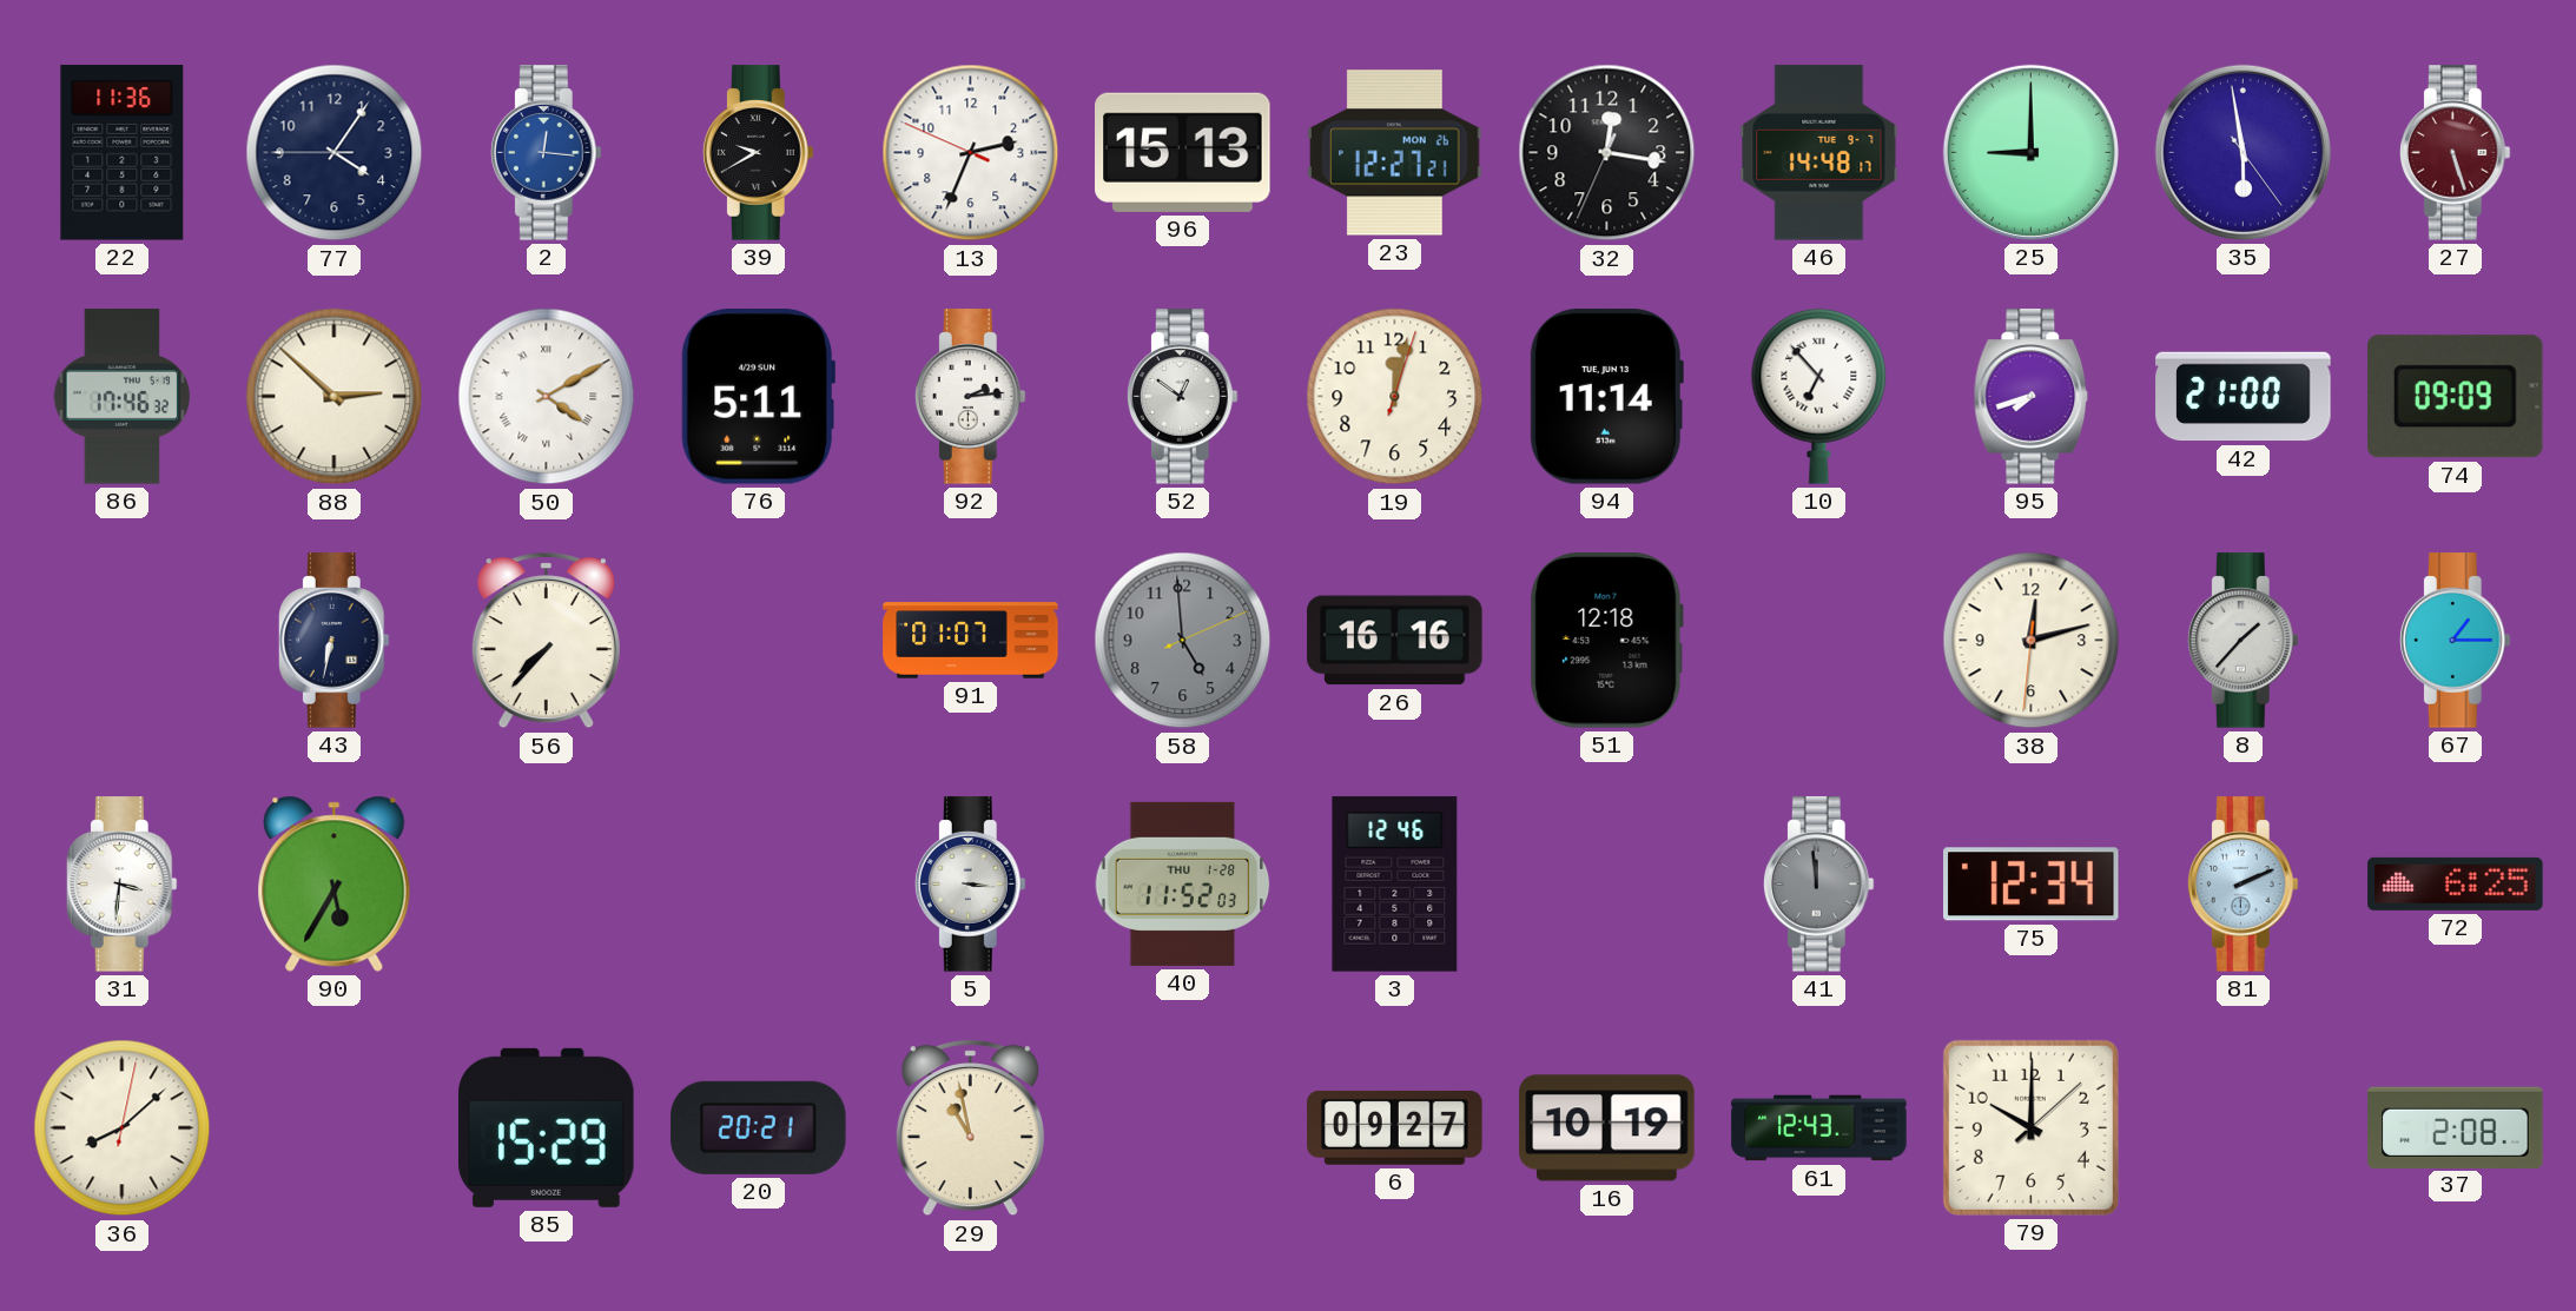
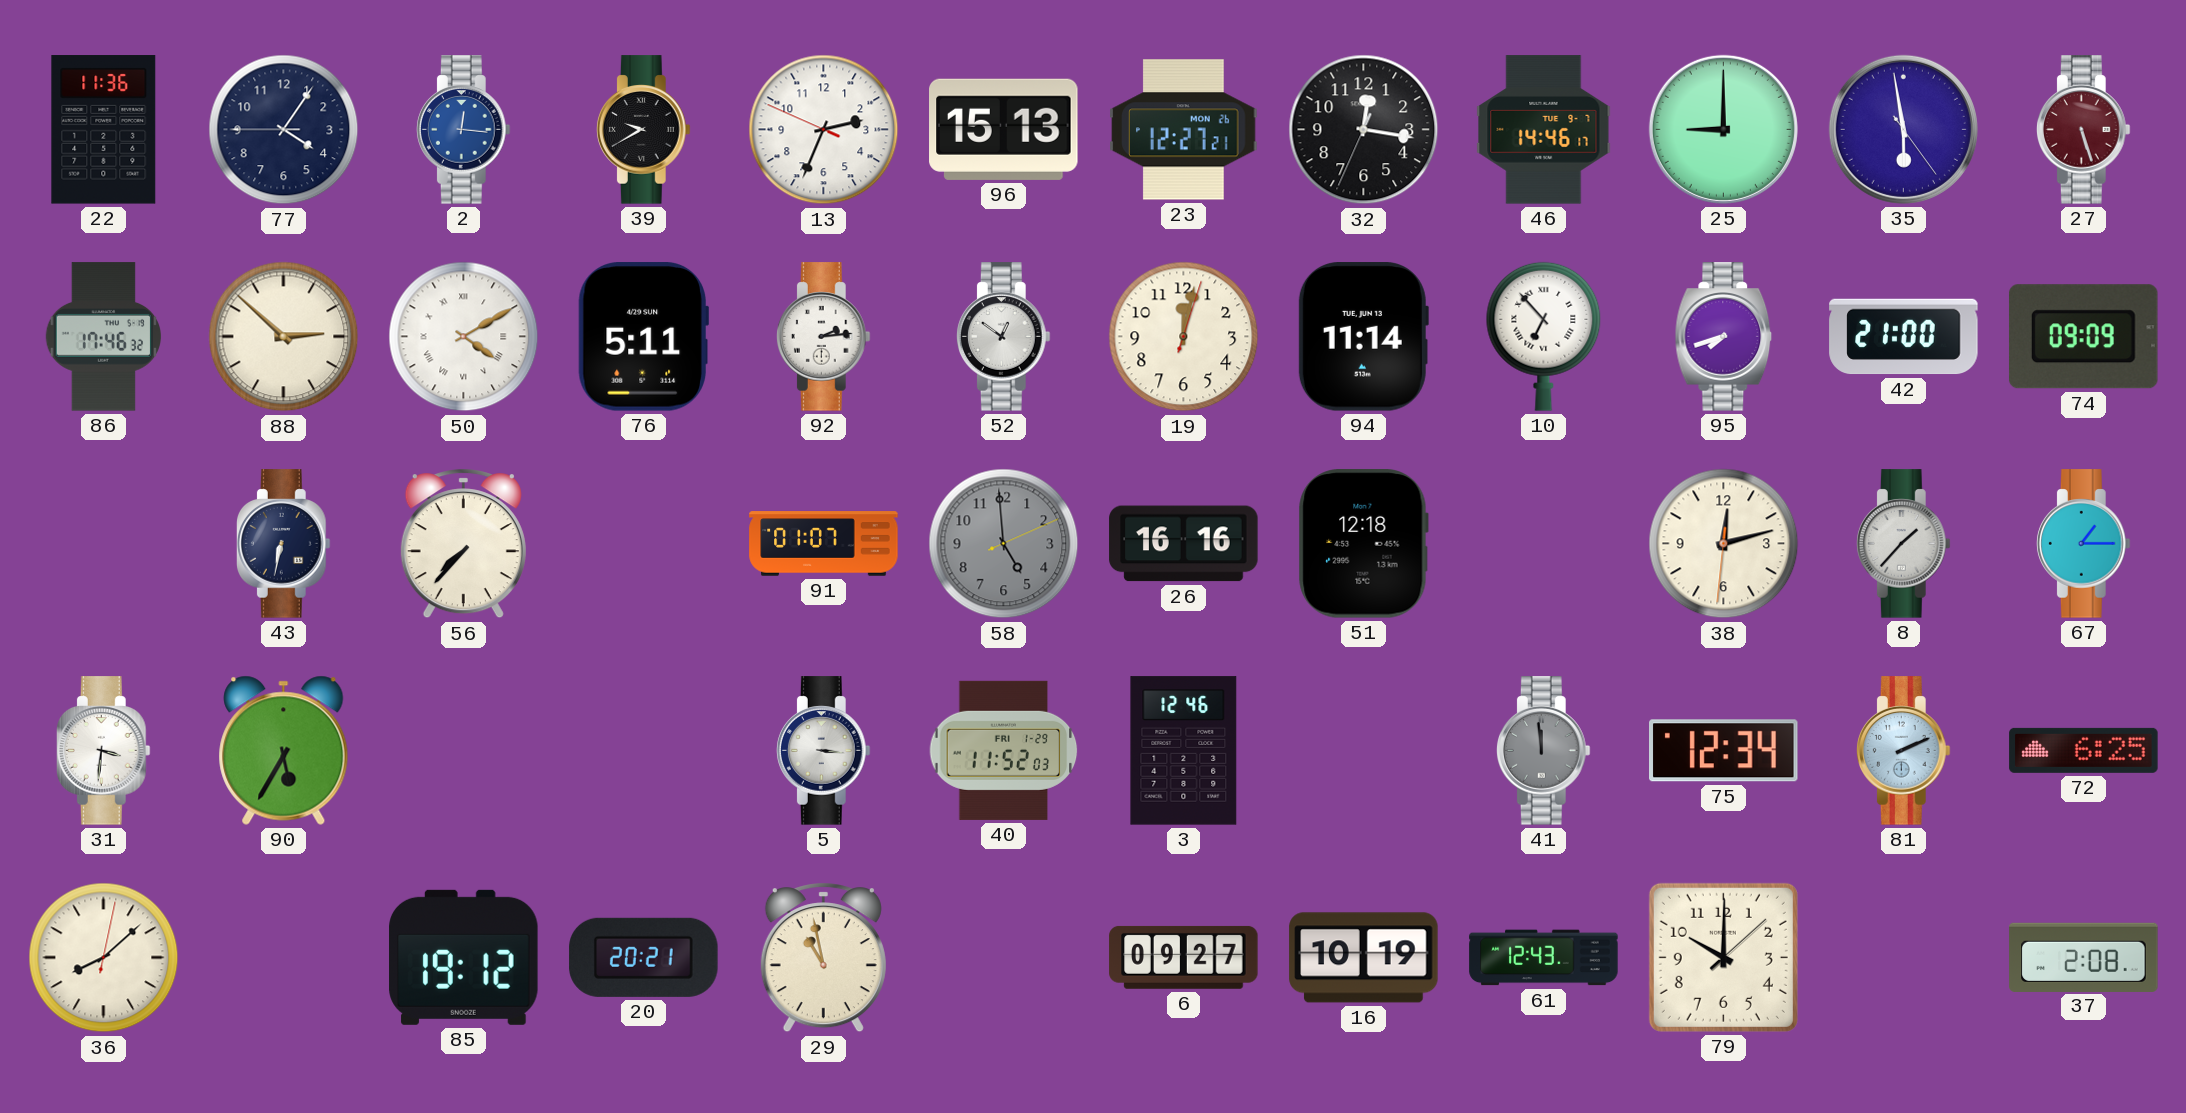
46: 14:48 -> 14:46
40 date: THU 1-28 -> FRI 1-29
85: 15:29 -> 19:12
